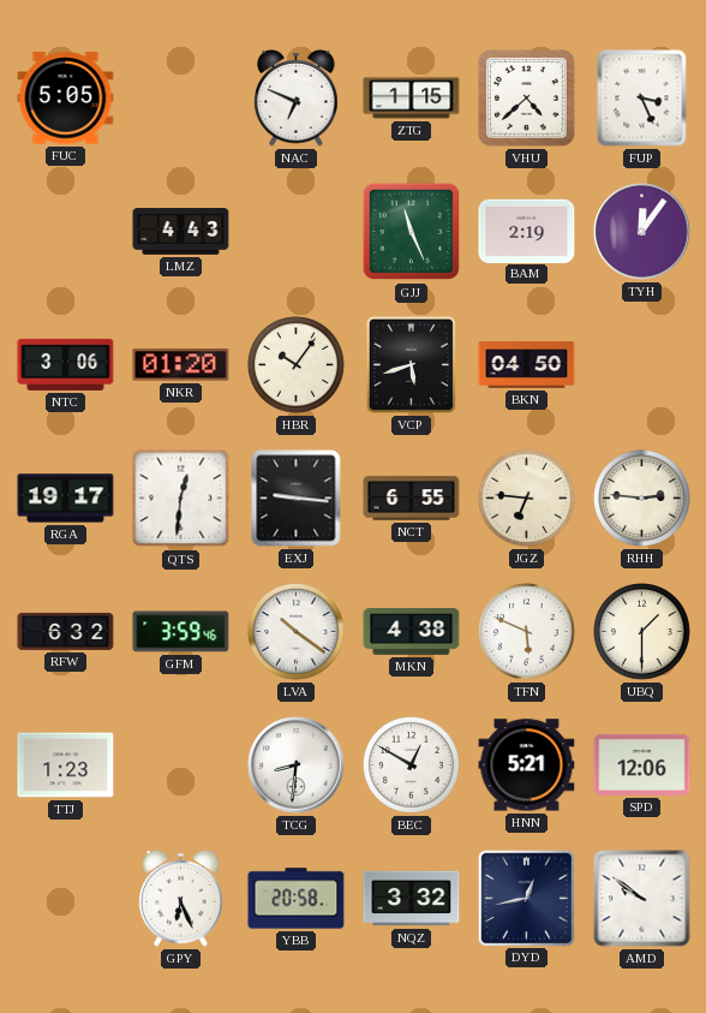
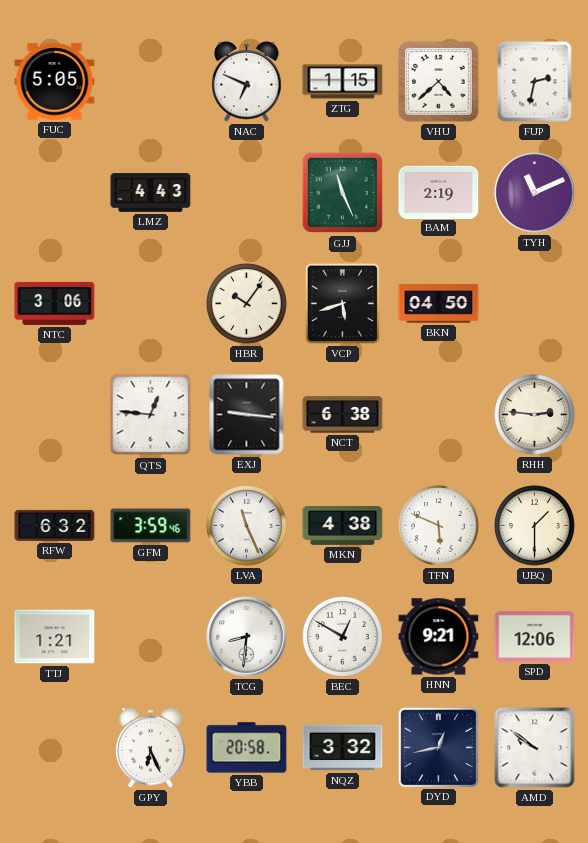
FUP: 3:26 -> 2:32
TYH: 12:06 -> 11:11
NKR: 01:20 -> none
RGA: 19:17 -> none
QTS: 12:31 -> 12:46
NCT: 6:55 -> 6:38
JGZ: 6:46 -> none
LVA: 10:21 -> 11:26
TTJ: 1:23 -> 1:21
HNN: 5:21 -> 9:21
